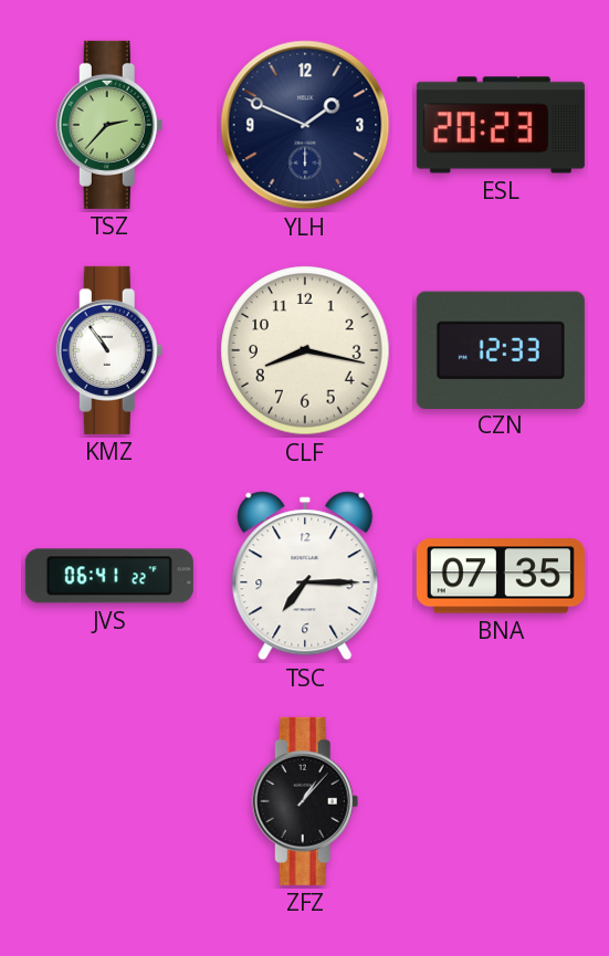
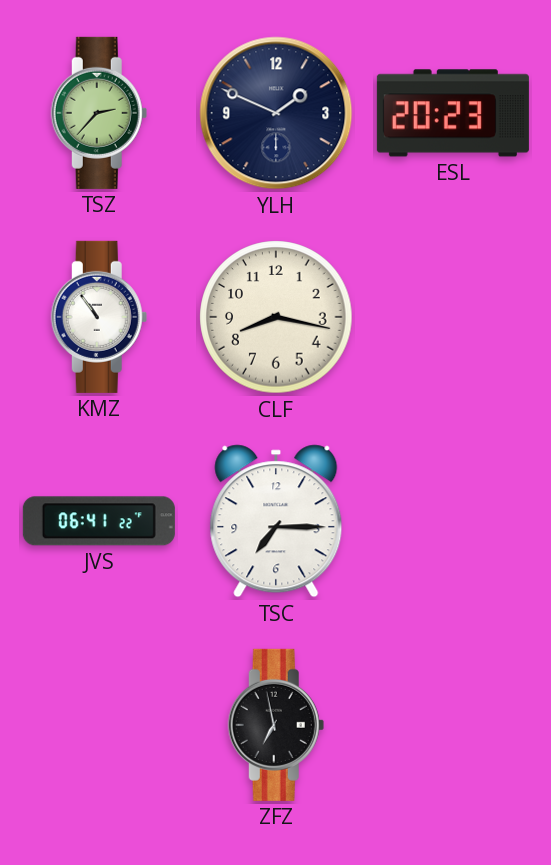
CZN: 12:33 -> none
BNA: 07:35 -> none
ZFZ: 1:07 -> 6:58
